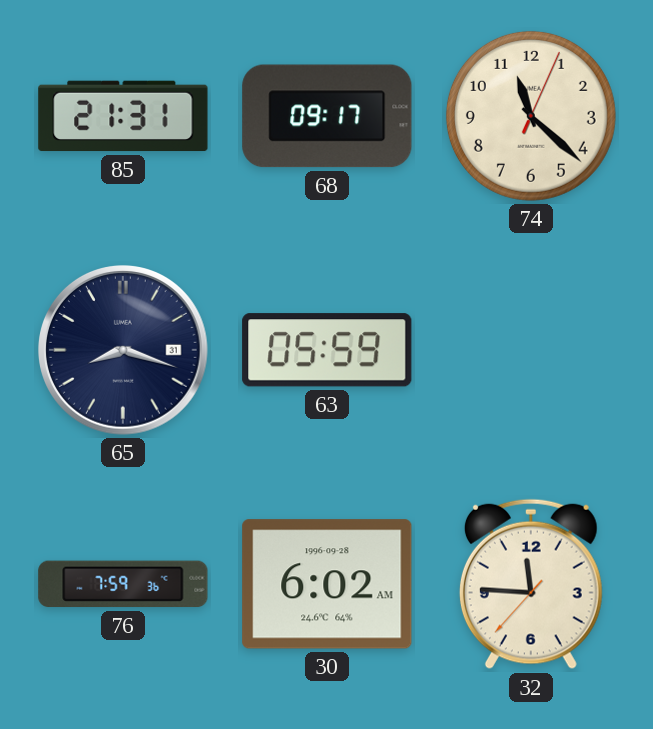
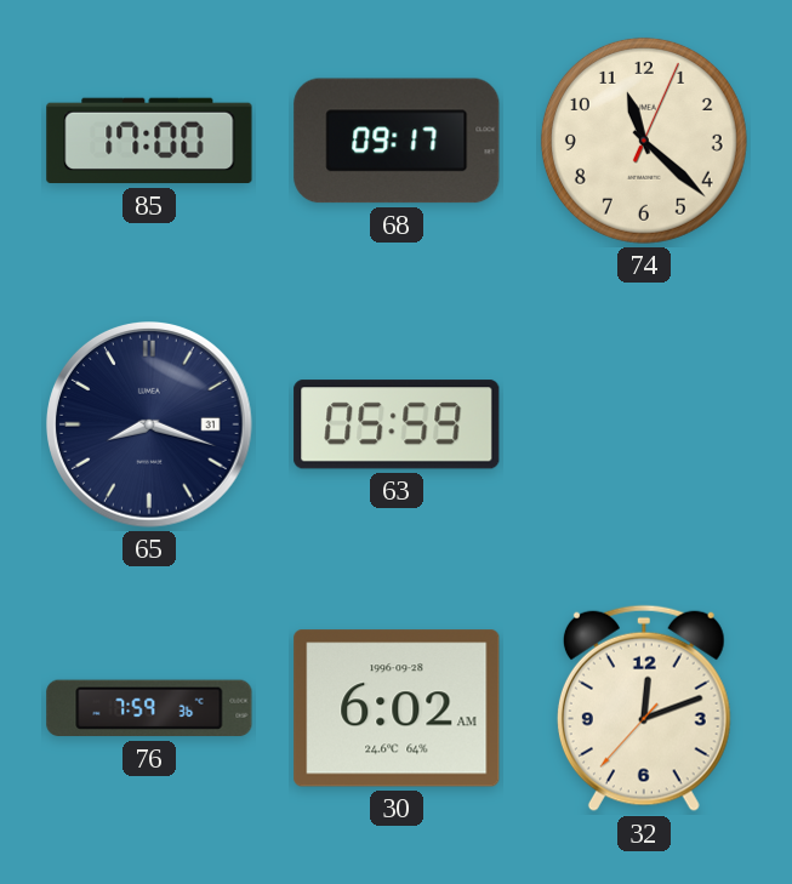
85: 21:31 -> 17:00
32: 11:45 -> 12:11
